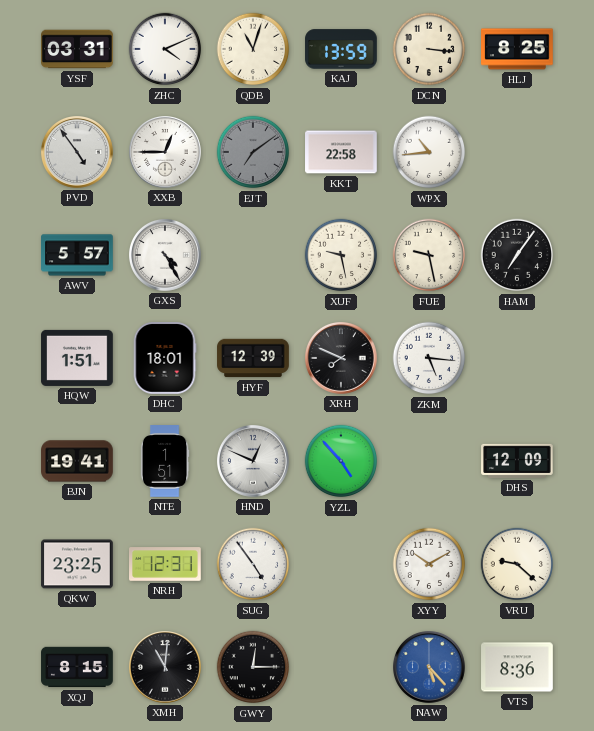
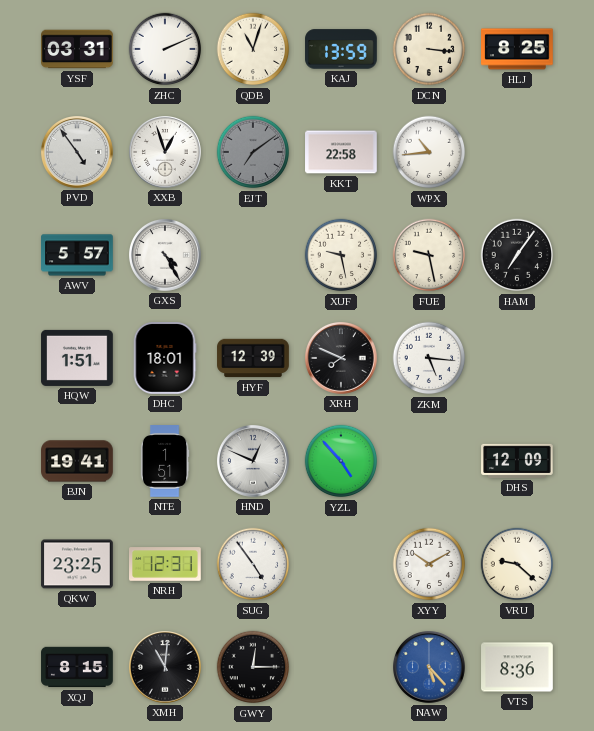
ZHC: 4:11 -> 2:11
XXB: 12:45 -> 12:57
